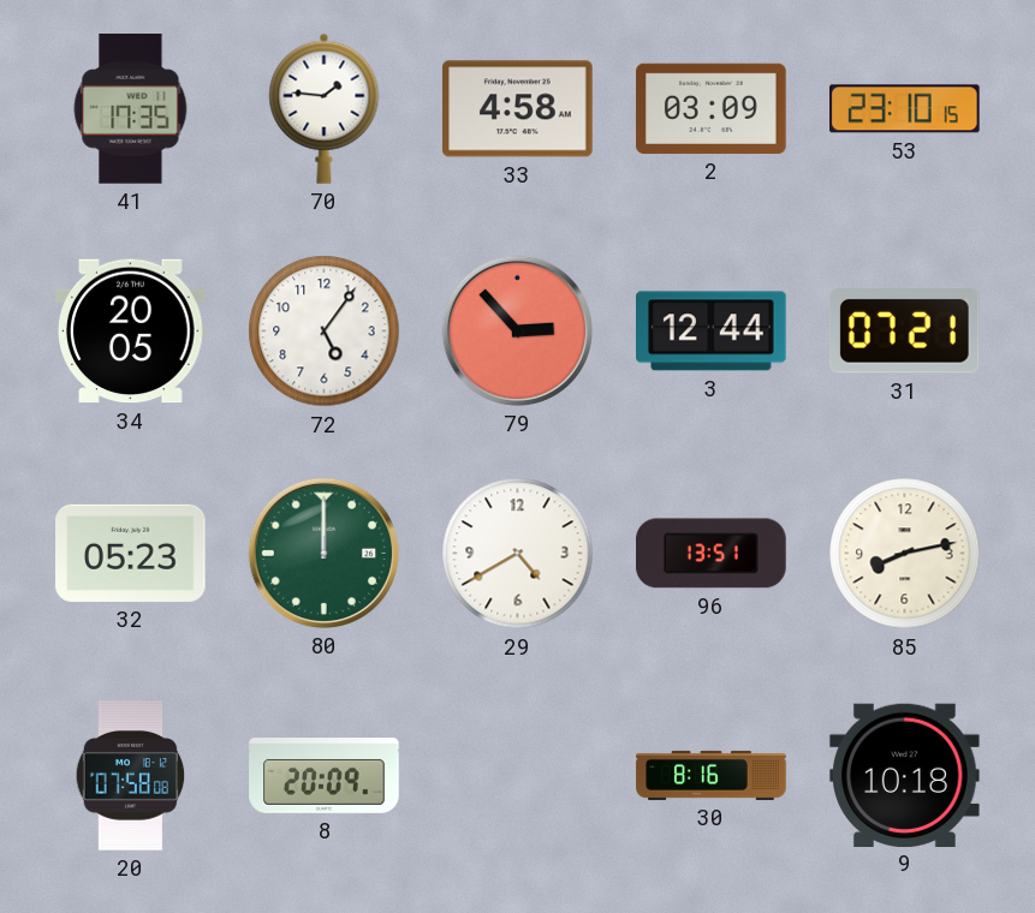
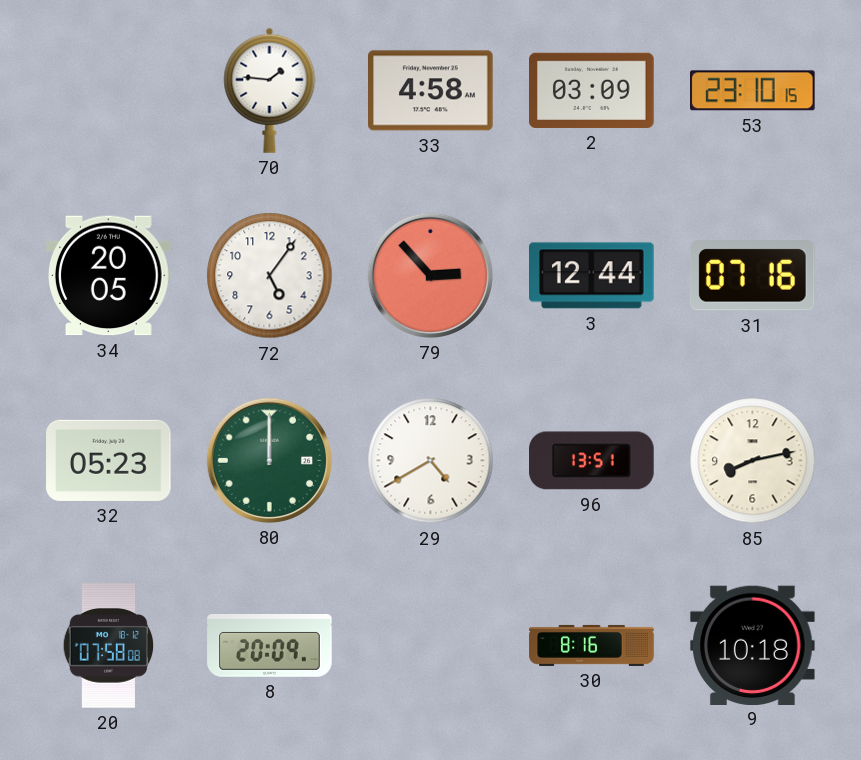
41: 17:35 -> none
31: 07:21 -> 07:16
